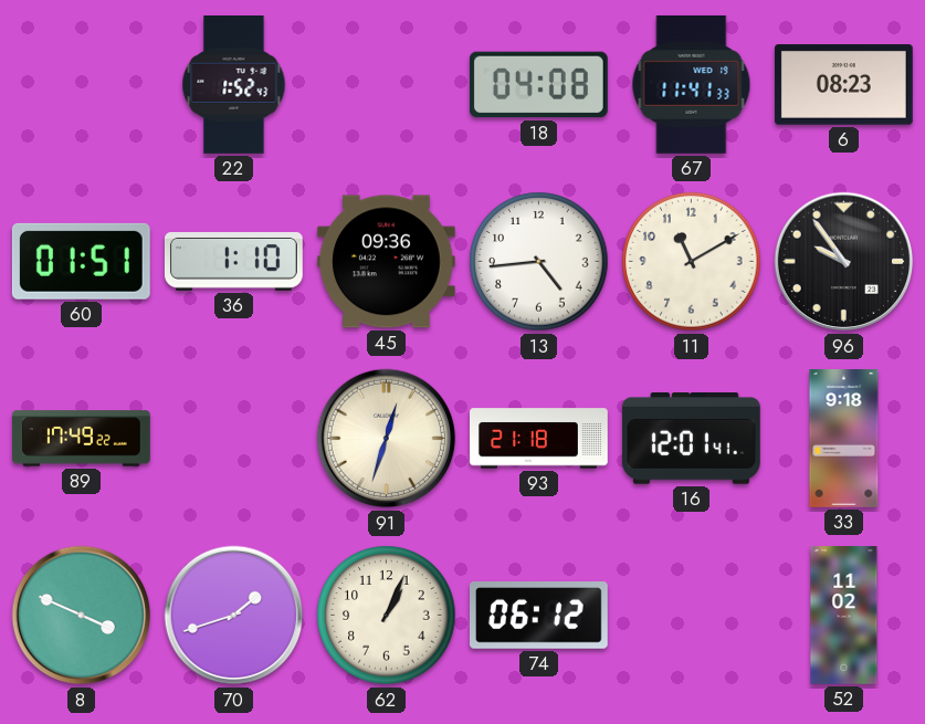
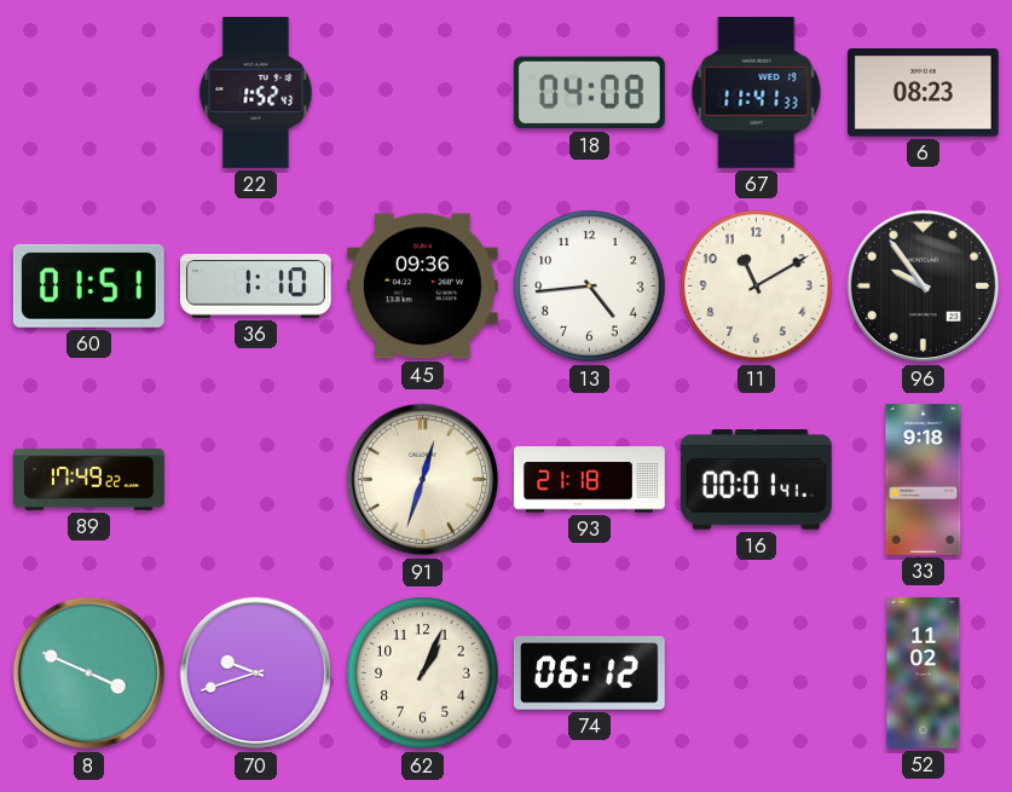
16: 12:01 -> 00:01
70: 1:42 -> 9:42
